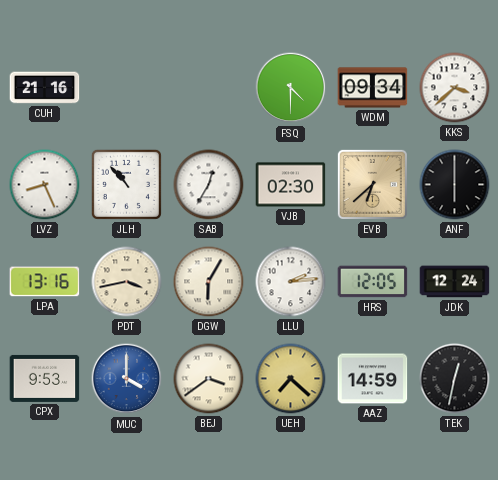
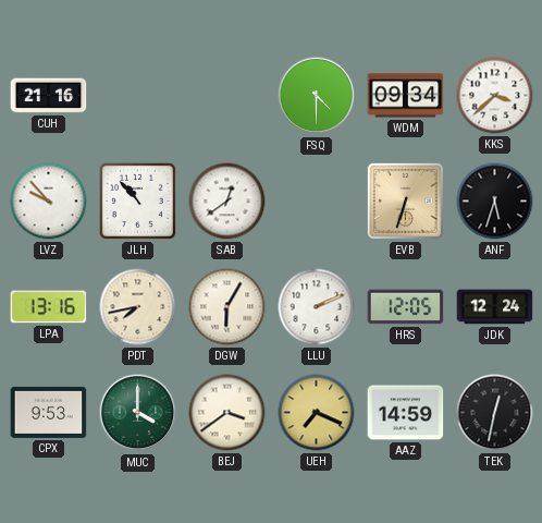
LVZ: 8:26 -> 9:53
SAB: 12:35 -> 12:39
VJB: 02:30 -> none
EVB: 6:38 -> 6:33
ANF: 6:00 -> 5:33
PDT: 3:43 -> 7:43
LLU: 2:14 -> 2:11
MUC dial: blue -> green
UEH: 7:22 -> 7:19
